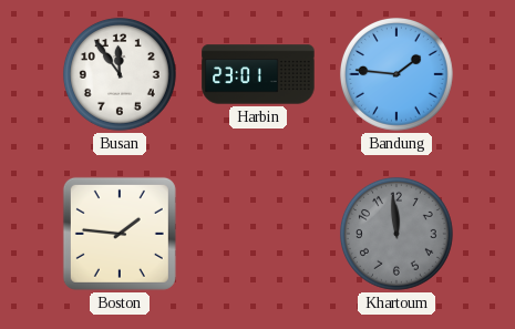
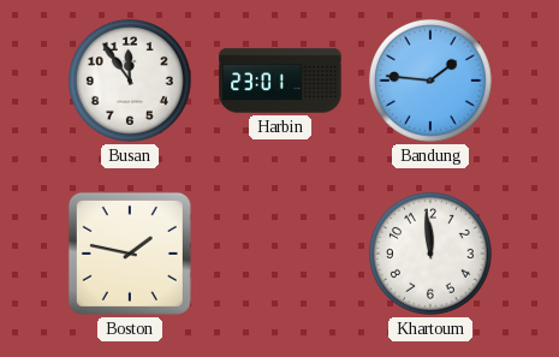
Boston: 1:46 -> 1:47
Khartoum dial: grey -> white
